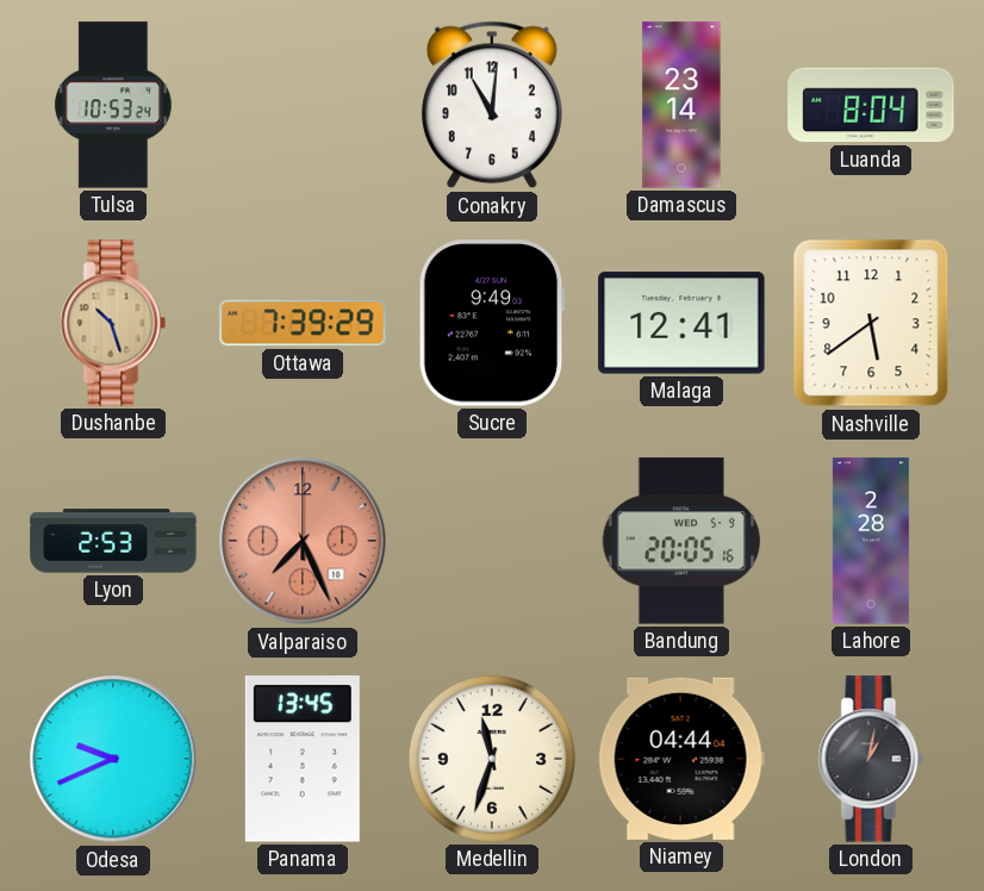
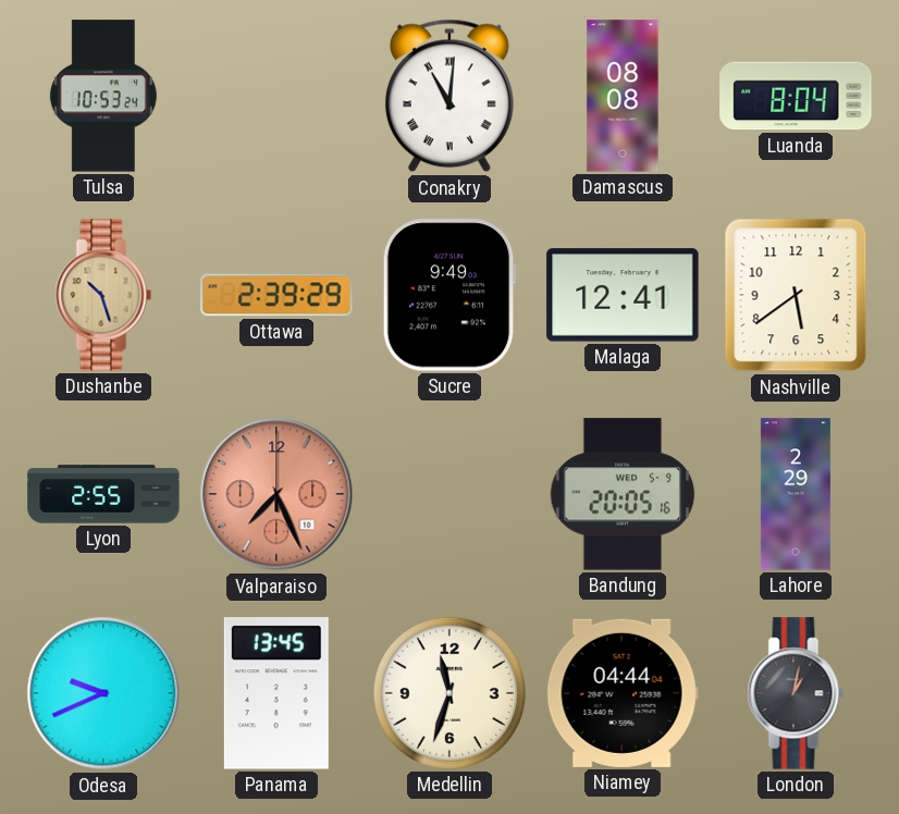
Conakry numerals: Arabic -> Roman
Damascus: 23:14 -> 08:08
Ottawa: 7:39 -> 2:39
Lyon: 2:53 -> 2:55
Lahore: 2:28 -> 2:29
